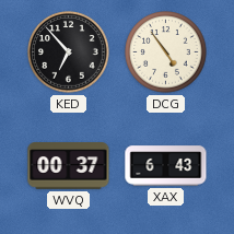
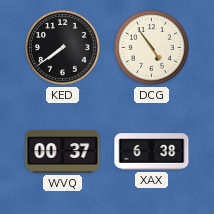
KED: 6:53 -> 7:39
XAX: 6:43 -> 6:38
